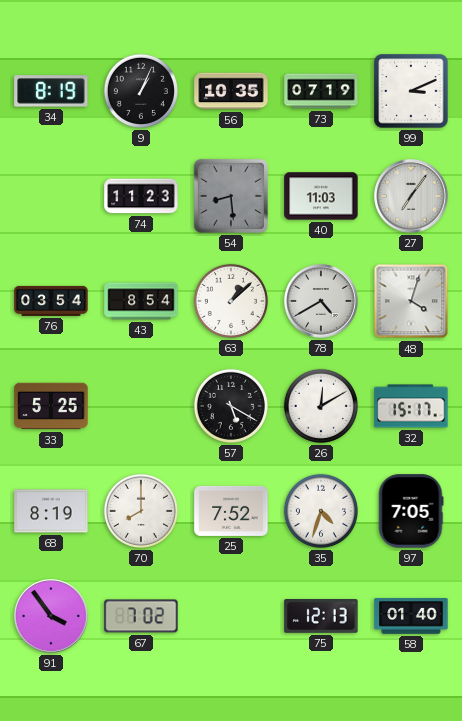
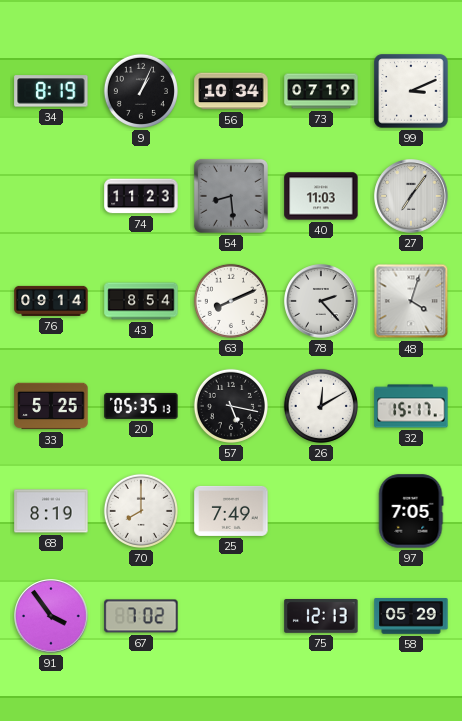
56: 10:35 -> 10:34
76: 03:54 -> 09:14
63: 1:08 -> 8:11
78: 4:40 -> 2:23
20: none -> 05:35
57: 5:20 -> 5:17
25: 7:52 -> 7:49
35: 4:33 -> none
58: 01:40 -> 05:29
